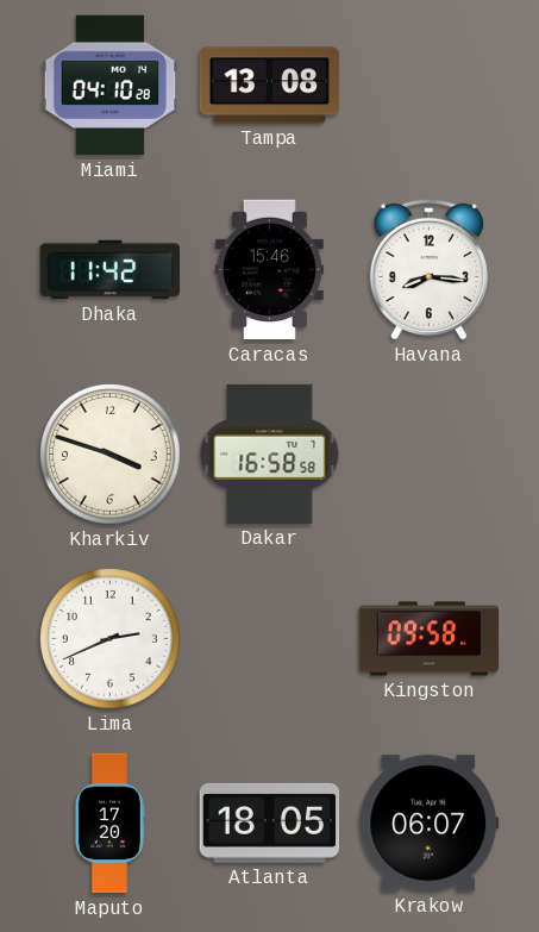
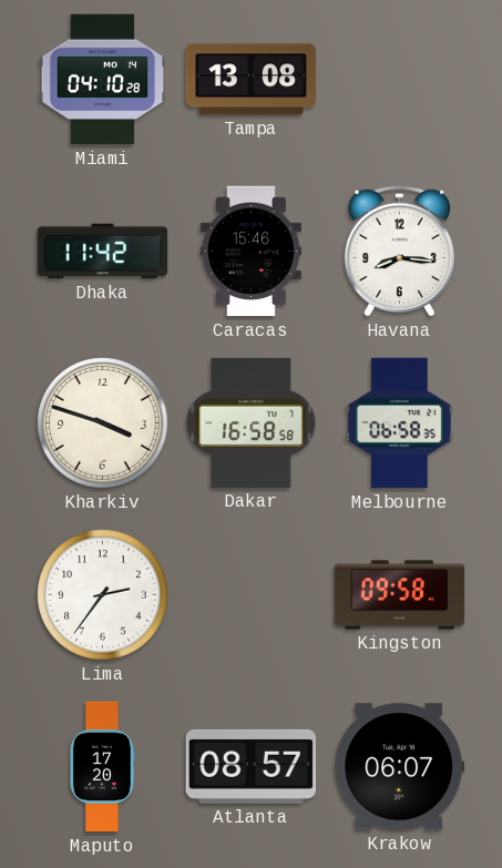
Melbourne: none -> 06:58
Lima: 2:41 -> 2:36
Atlanta: 18:05 -> 08:57
